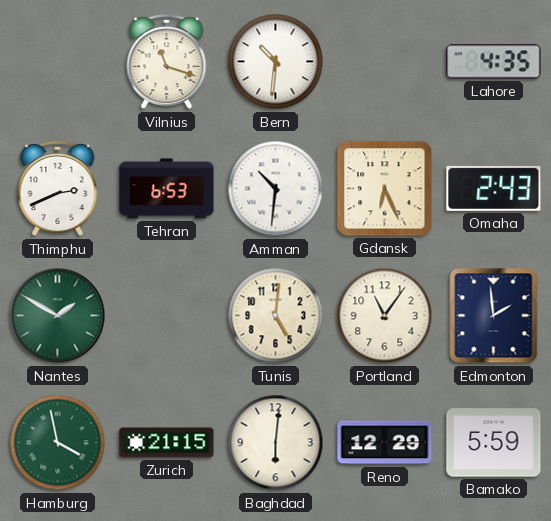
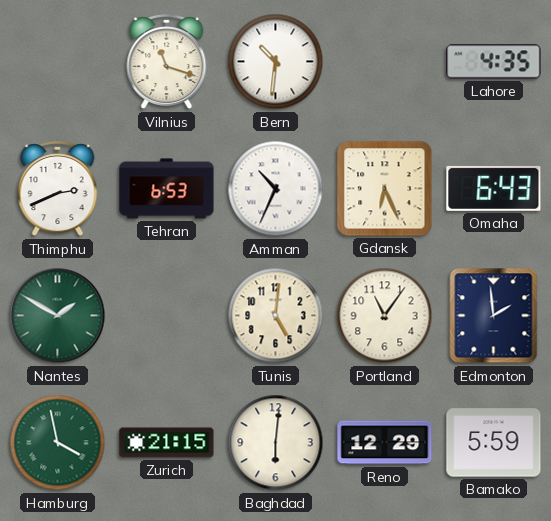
Amman: 10:31 -> 10:34
Omaha: 2:43 -> 6:43
